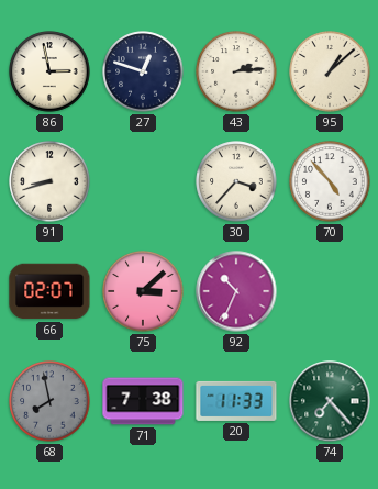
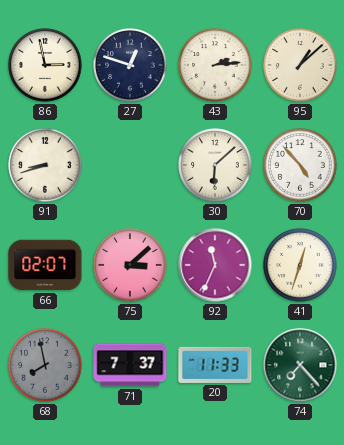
30: 3:37 -> 6:08
92: 10:34 -> 11:34
41: none -> 12:33
71: 7:38 -> 7:37
